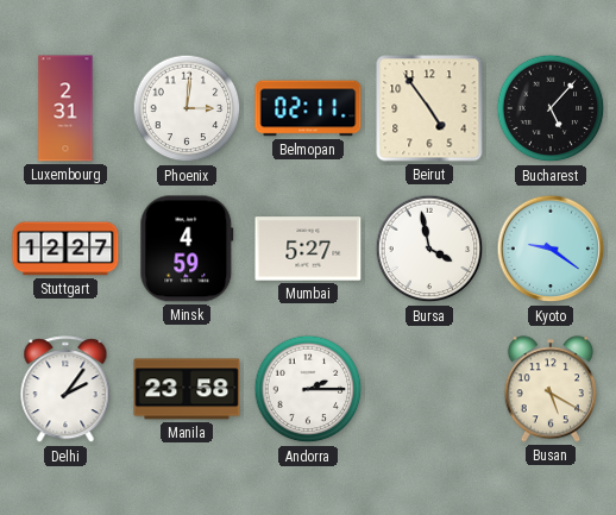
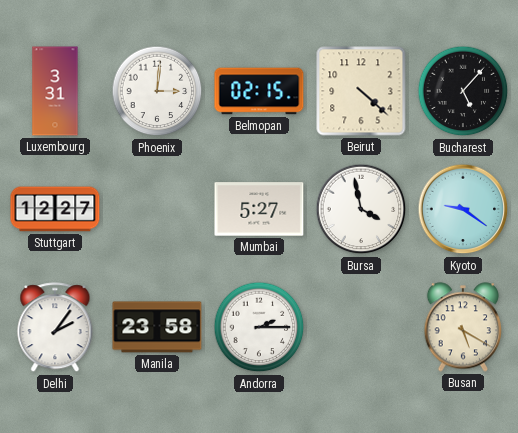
Luxembourg: 2:31 -> 3:31
Belmopan: 02:11 -> 02:15
Beirut: 4:54 -> 4:22
Minsk: 4:59 -> none
